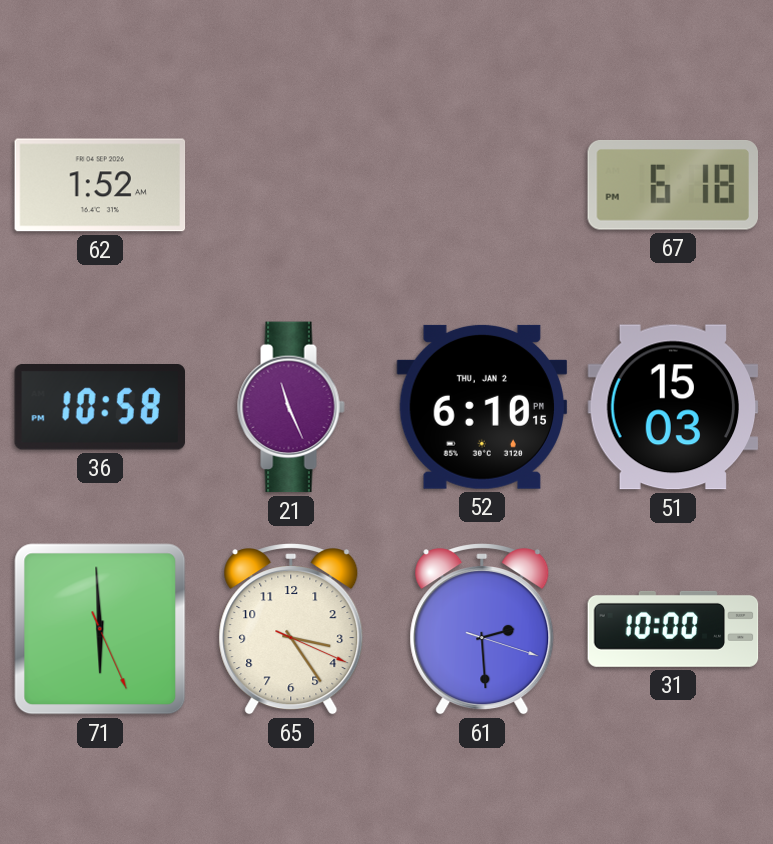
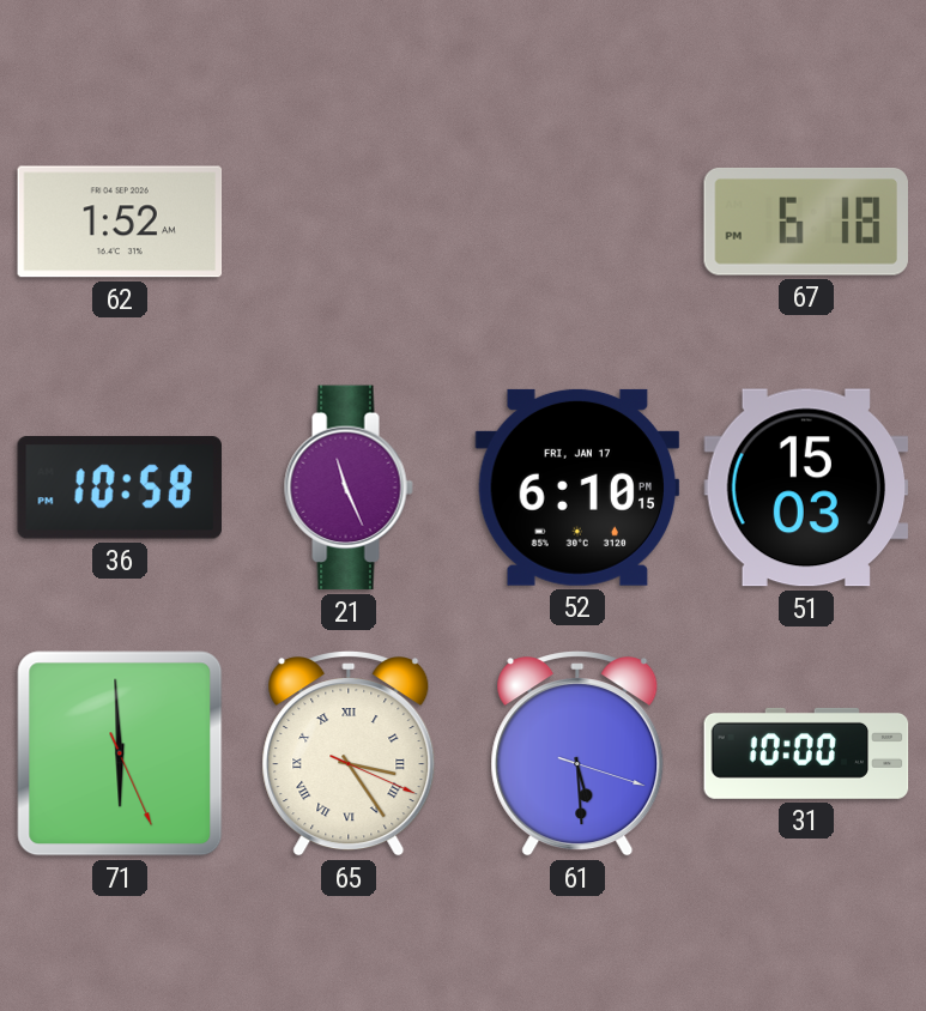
52 date: THU, JAN 2 -> FRI, JAN 17
65 numerals: Arabic -> Roman
61: 2:29 -> 5:29
